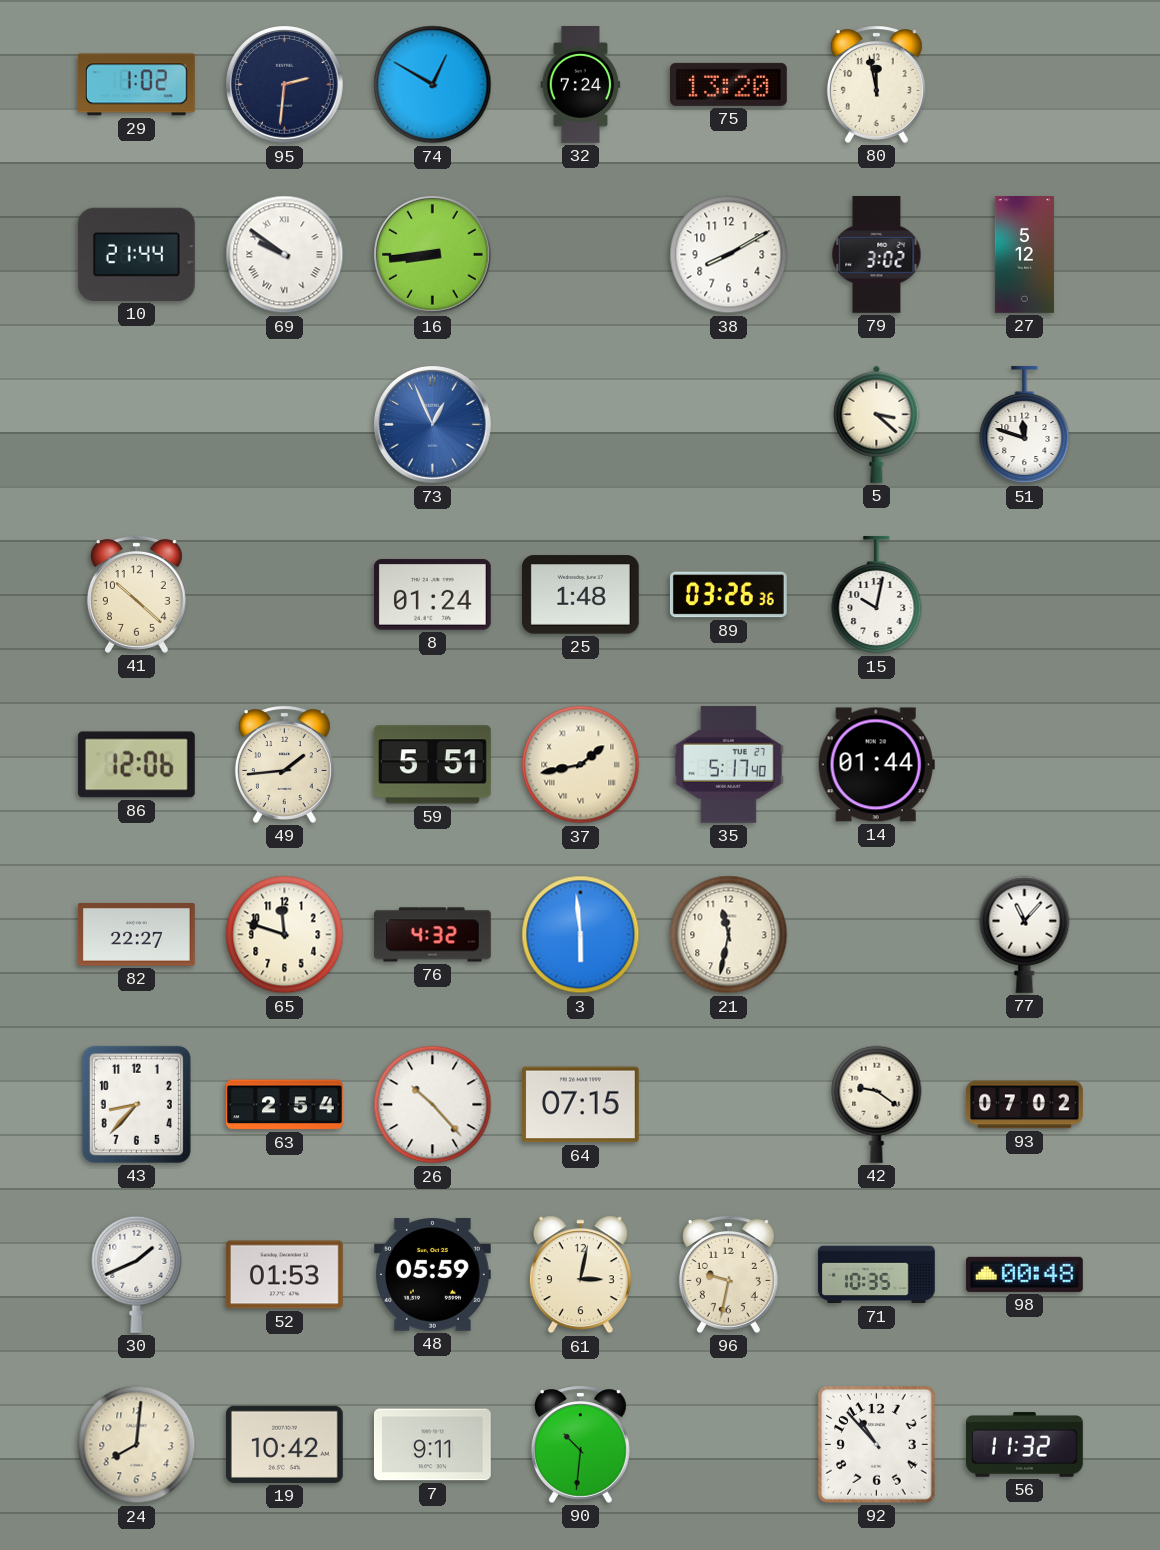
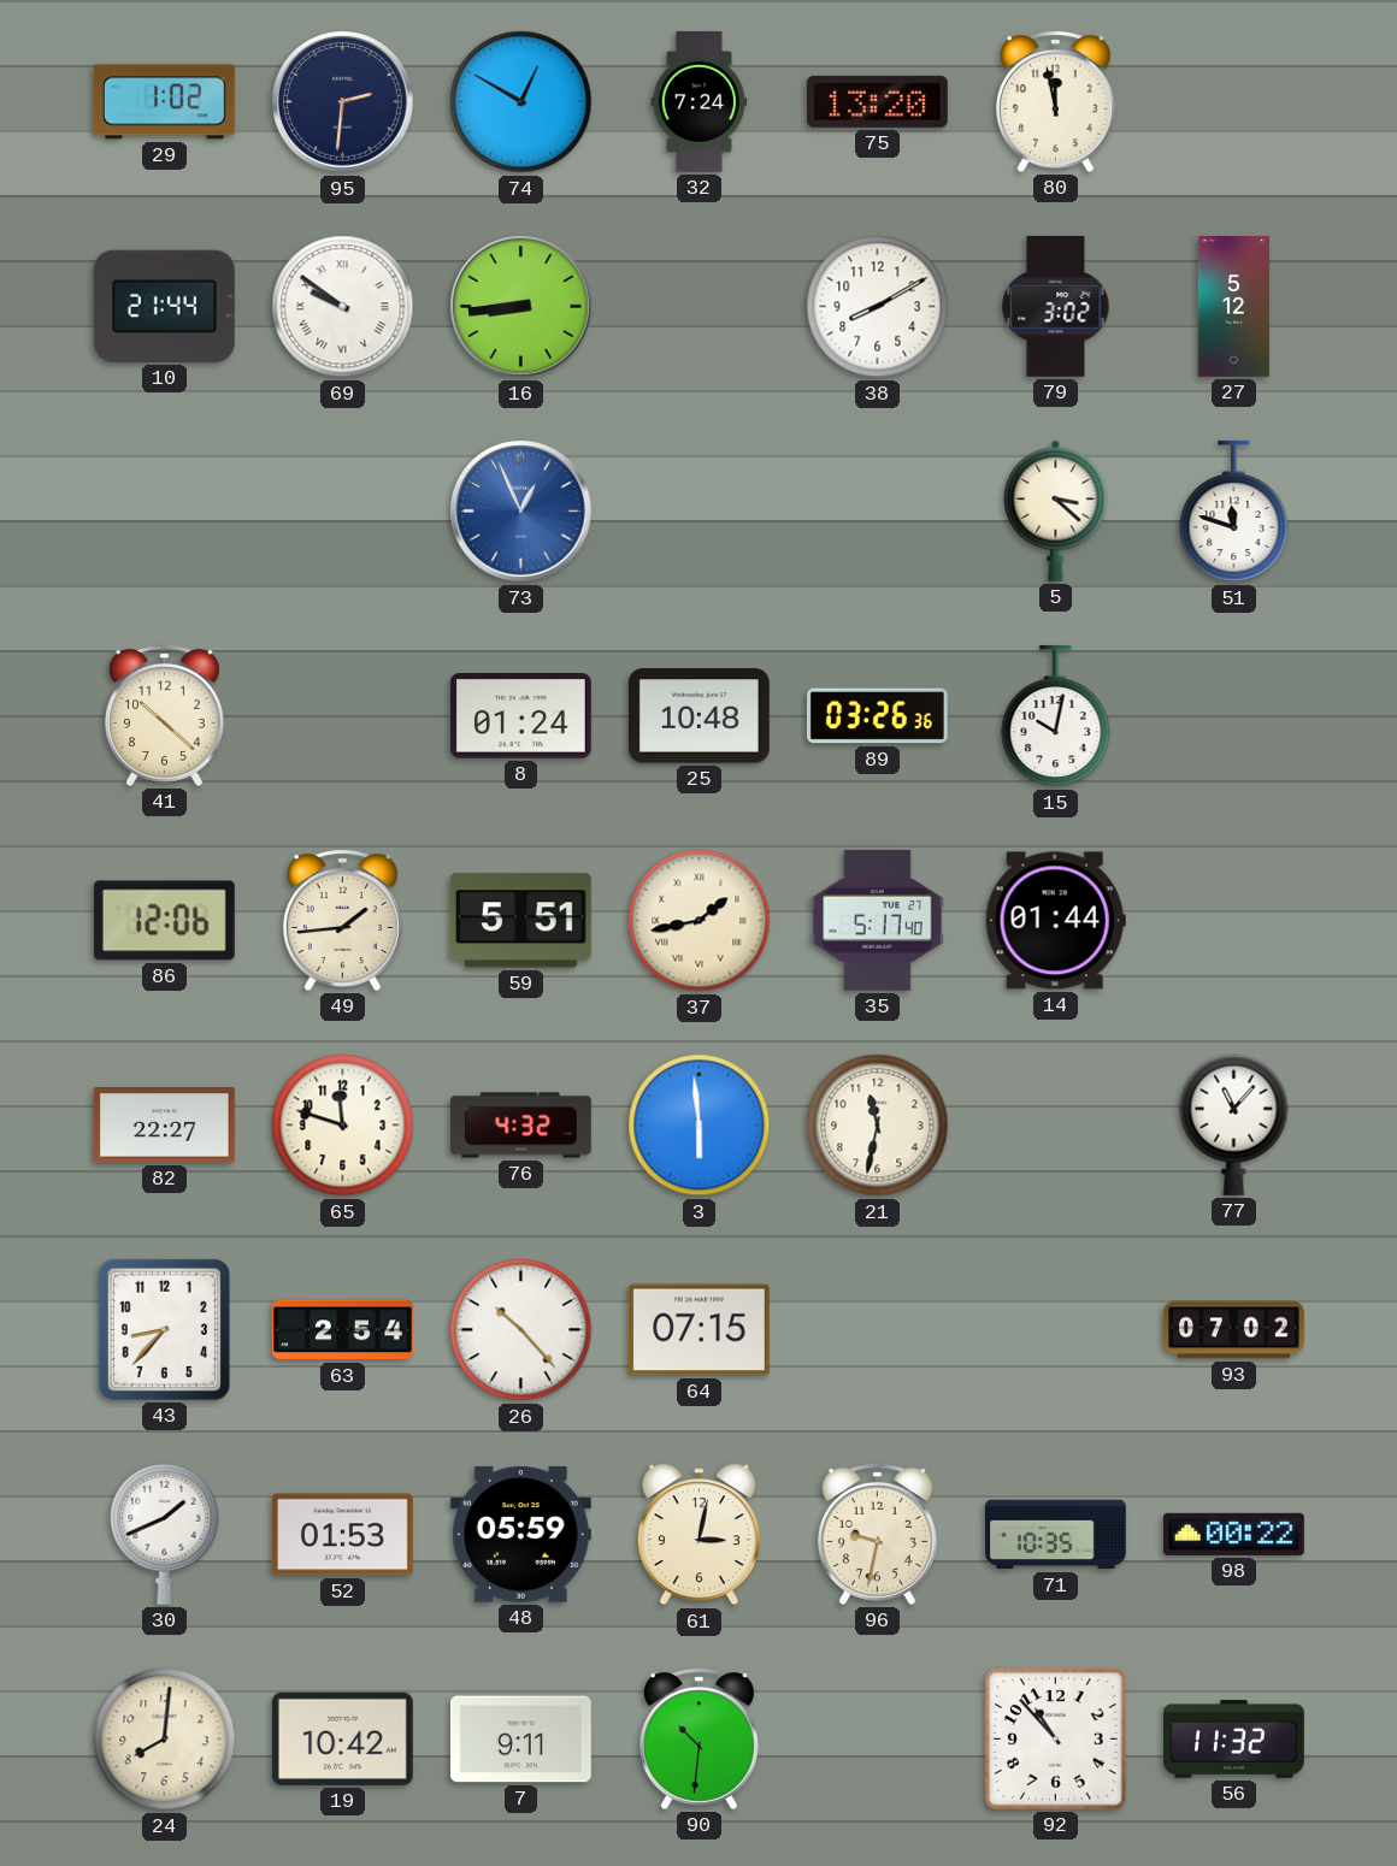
25: 1:48 -> 10:48
42: 9:21 -> none
98: 00:48 -> 00:22
